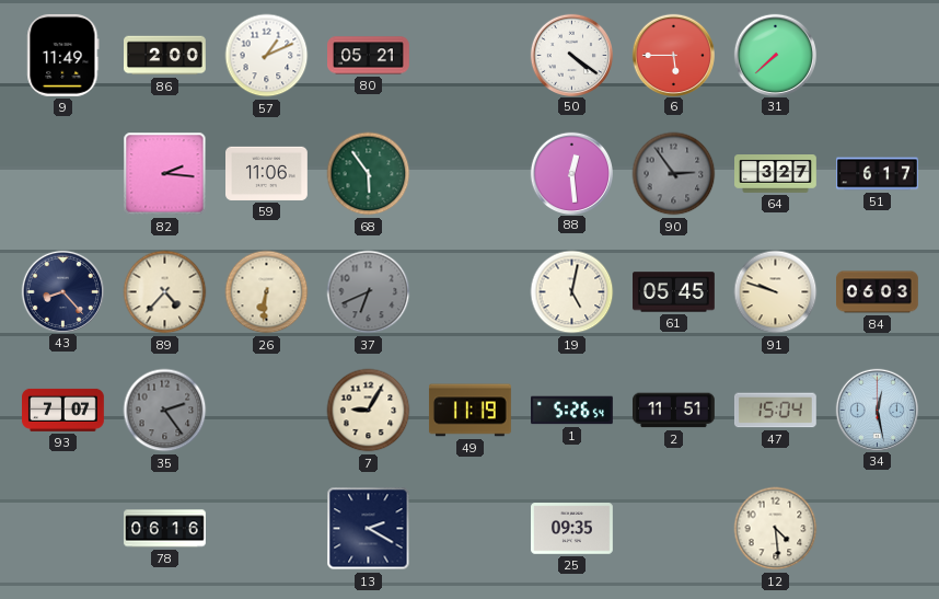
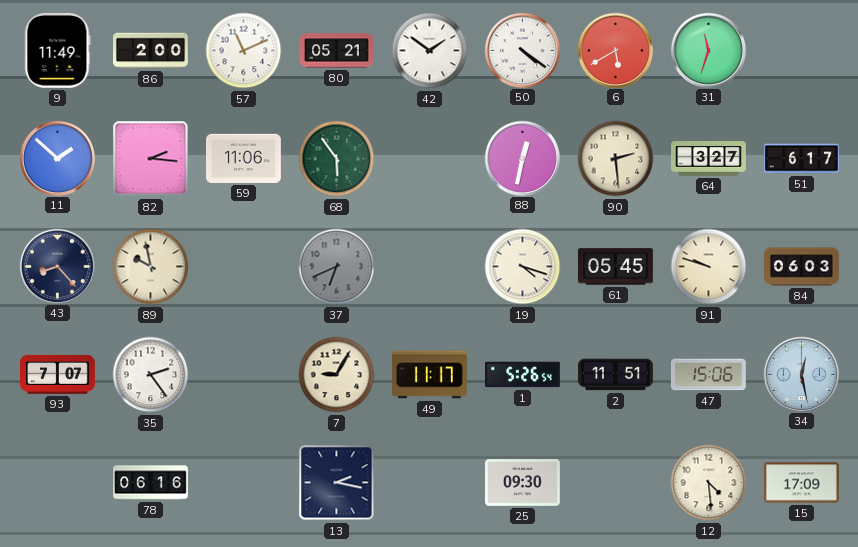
57: 1:11 -> 11:11
42: none -> 1:51
6: 5:45 -> 5:40
31: 7:38 -> 11:33
11: none -> 1:52
88: 12:29 -> 12:32
90: 2:54 -> 2:29
90 dial: grey -> cream
89: 4:37 -> 9:58
26: 6:31 -> none
19: 5:02 -> 4:18
35 dial: grey -> white
49: 11:19 -> 11:17
47: 15:04 -> 15:06
13: 2:20 -> 2:17
25: 09:35 -> 09:30
15: none -> 17:09
